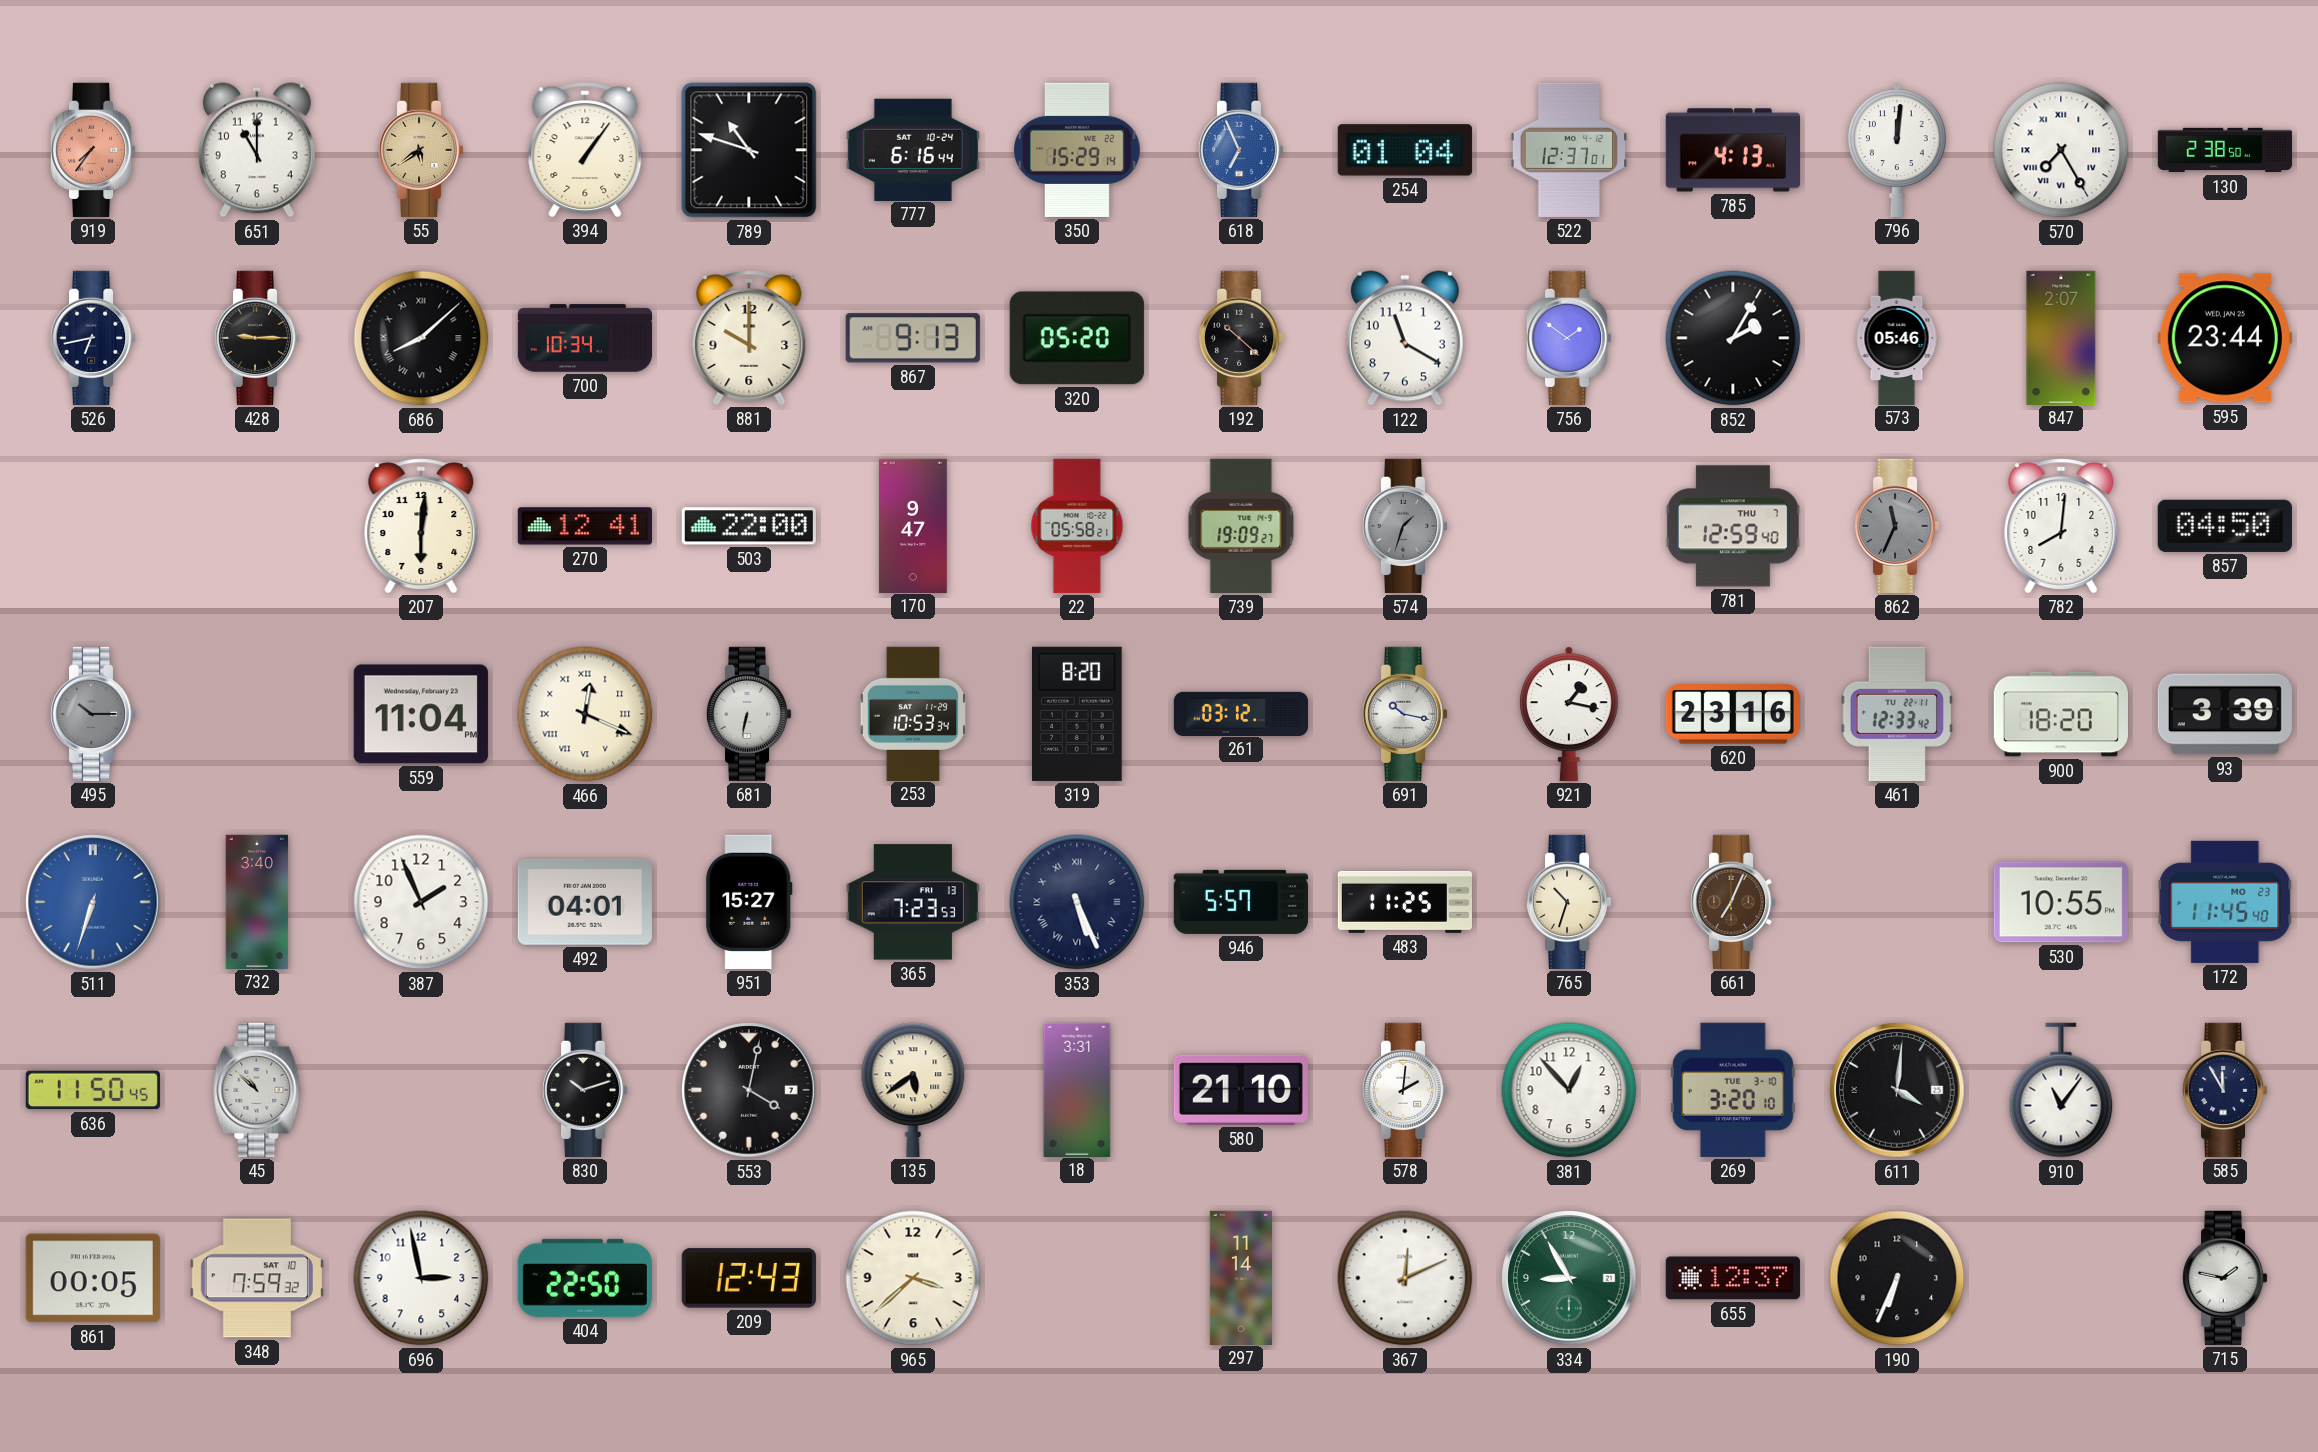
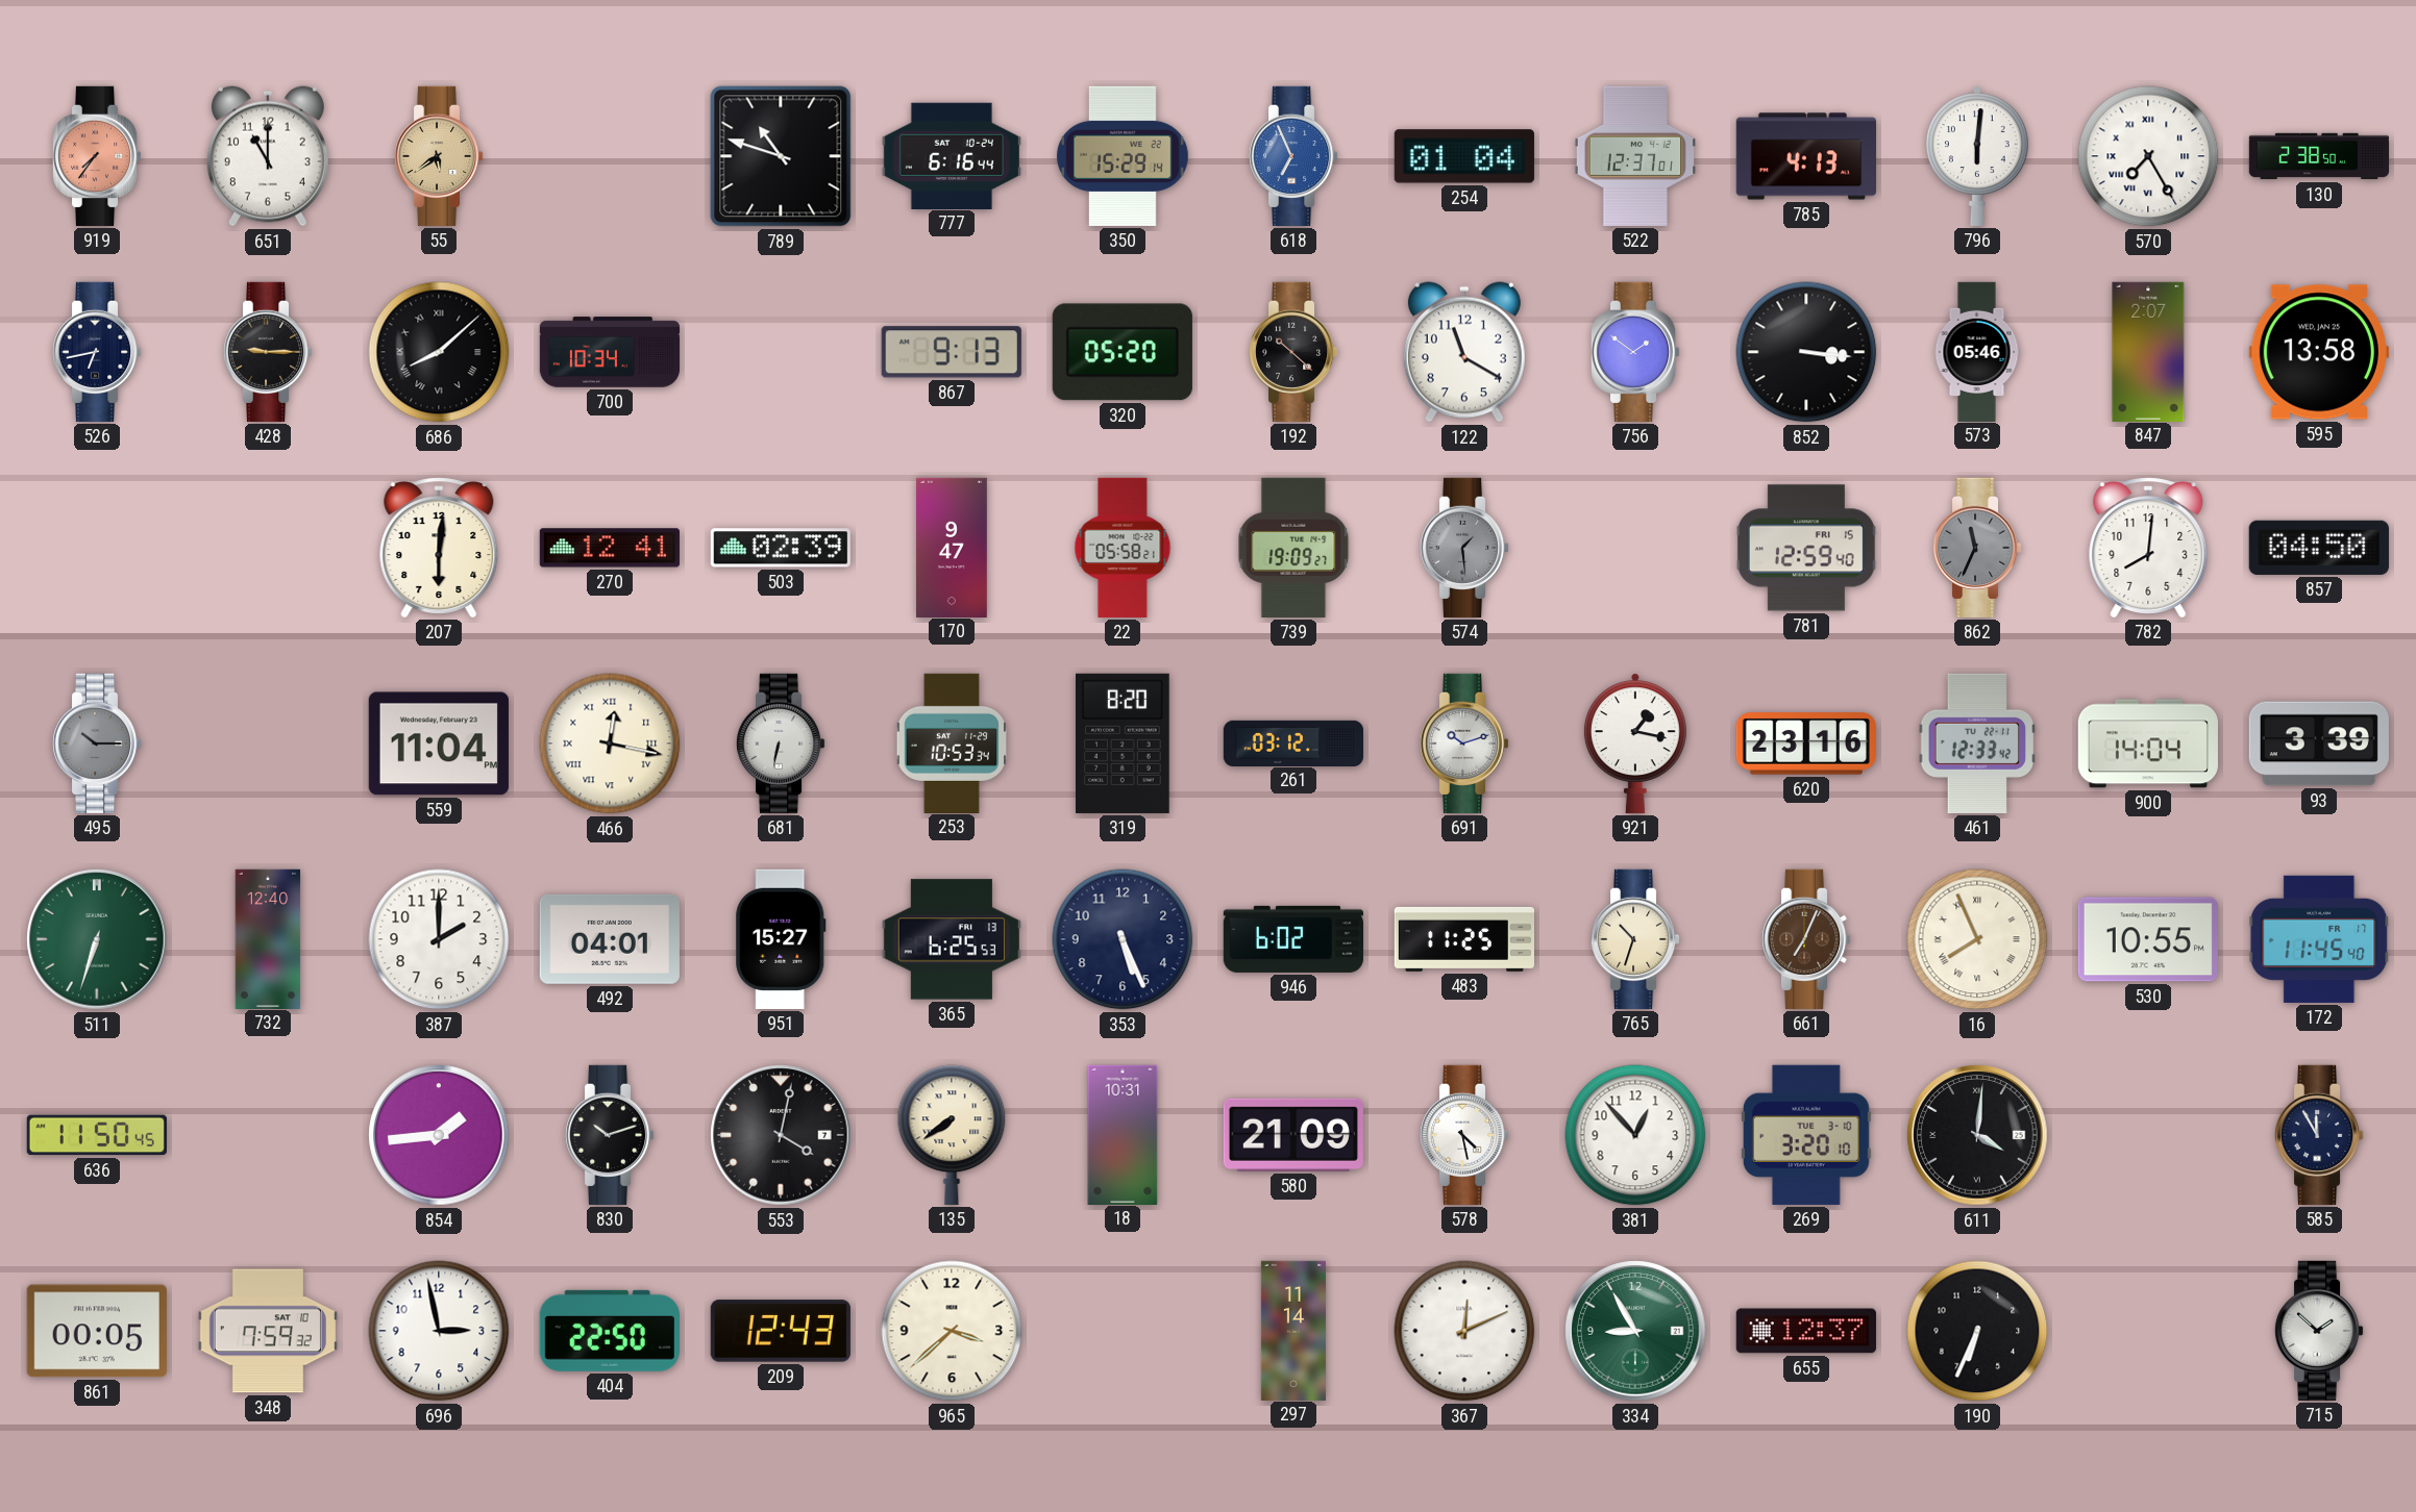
394: 1:06 -> none
796: 12:01 -> 6:01
881: 10:00 -> none
852: 2:05 -> 3:16
595: 23:44 -> 13:58
503: 22:00 -> 02:39
574: 1:33 -> 1:29
781 date: THU 7 -> FRI 15
466: 12:19 -> 12:17
691: 10:17 -> 10:12
900: 18:20 -> 14:04
511 dial: blue -> green
732: 3:40 -> 12:40
387: 1:56 -> 2:00
365: 7:23 -> 6:25
353 numerals: Roman -> Arabic
946: 5:57 -> 6:02
16: none -> 7:56
172 date: MO 23 -> FR 17
45: 10:52 -> none
854: none -> 1:44
135: 5:39 -> 7:39
18: 3:31 -> 10:31
580: 21:10 -> 21:09
578: 2:01 -> 4:28
910: 11:06 -> none
715: 1:47 -> 1:52
